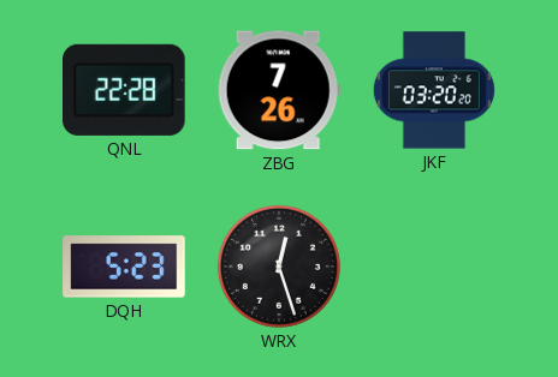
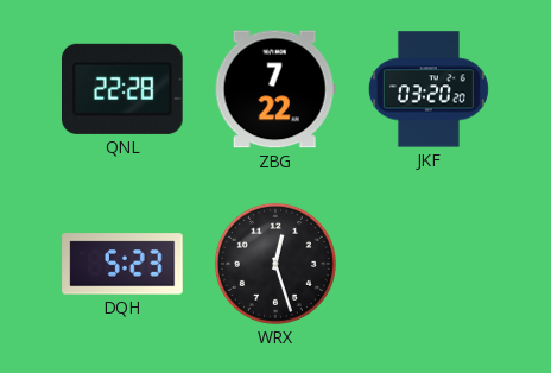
ZBG: 7:26 -> 7:22
